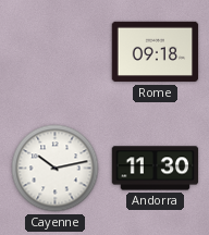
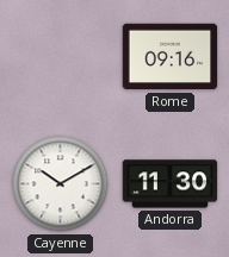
Rome: 09:18 -> 09:16
Cayenne: 10:13 -> 10:10
